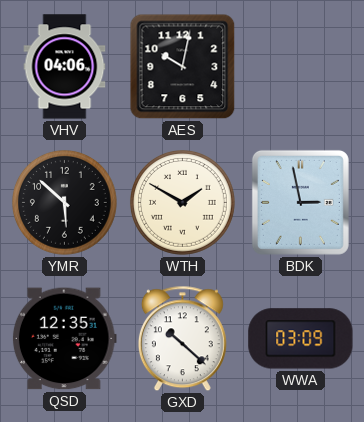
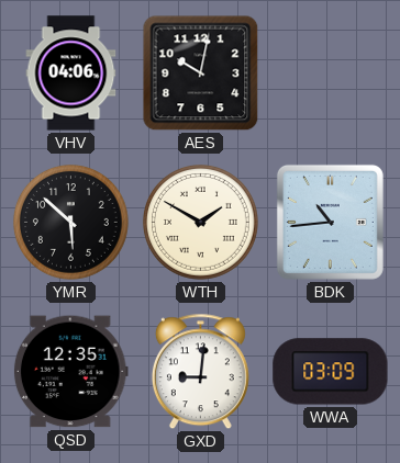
BDK: 2:58 -> 10:44
GXD: 10:22 -> 9:01
